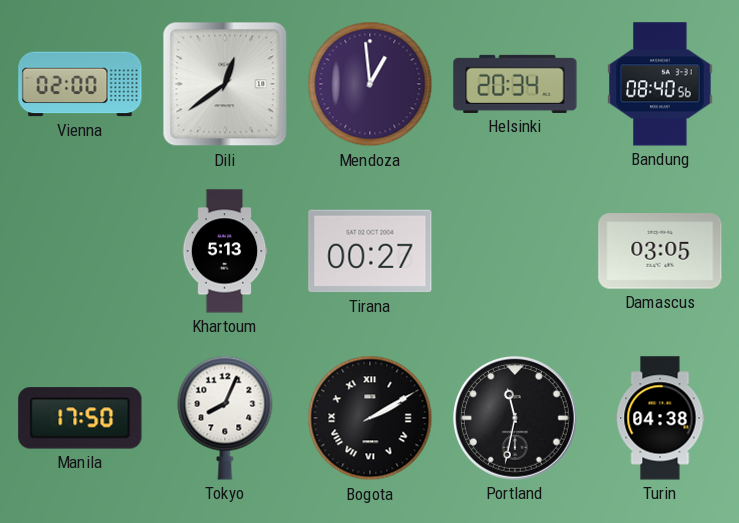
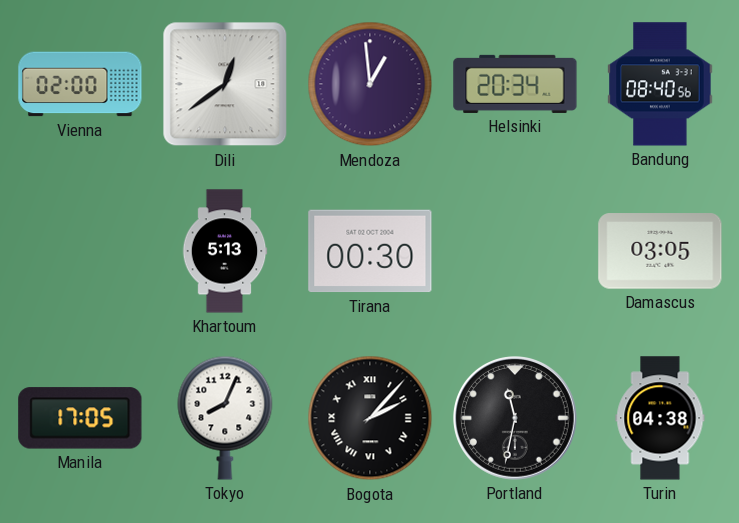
Tirana: 00:27 -> 00:30
Manila: 17:50 -> 17:05
Bogota: 2:10 -> 2:07
